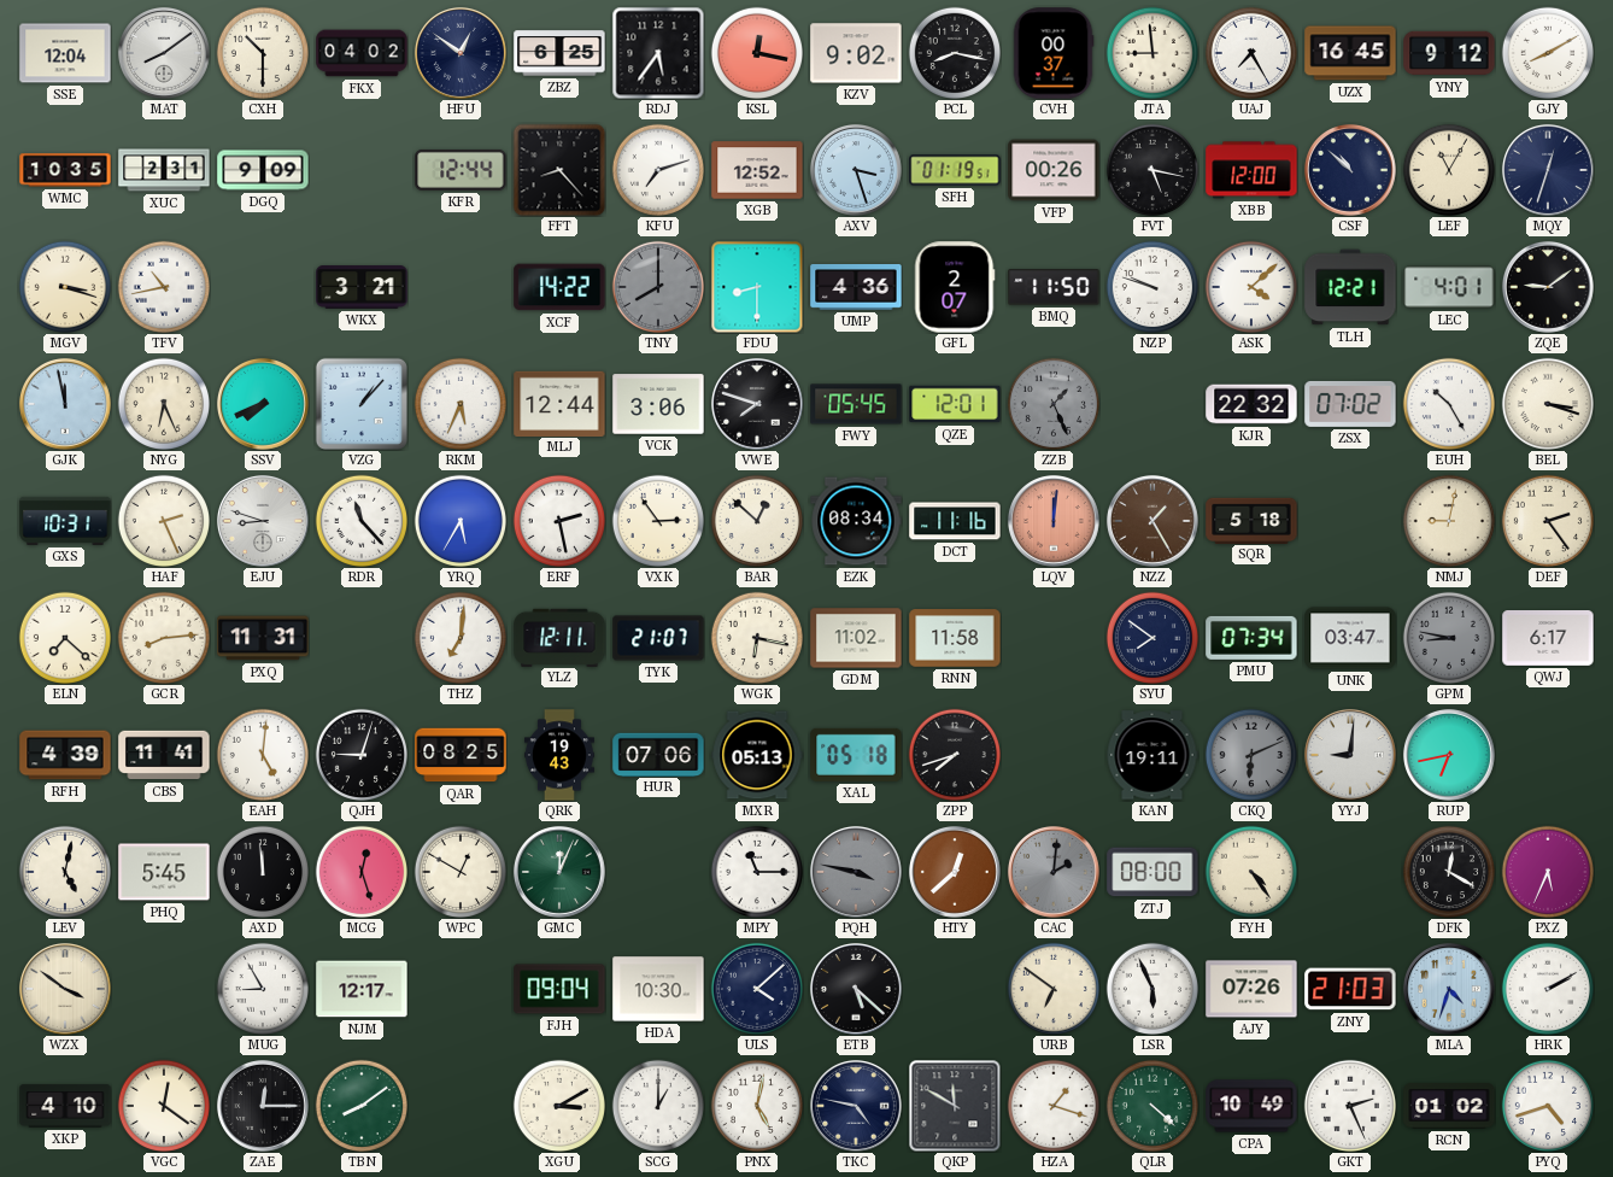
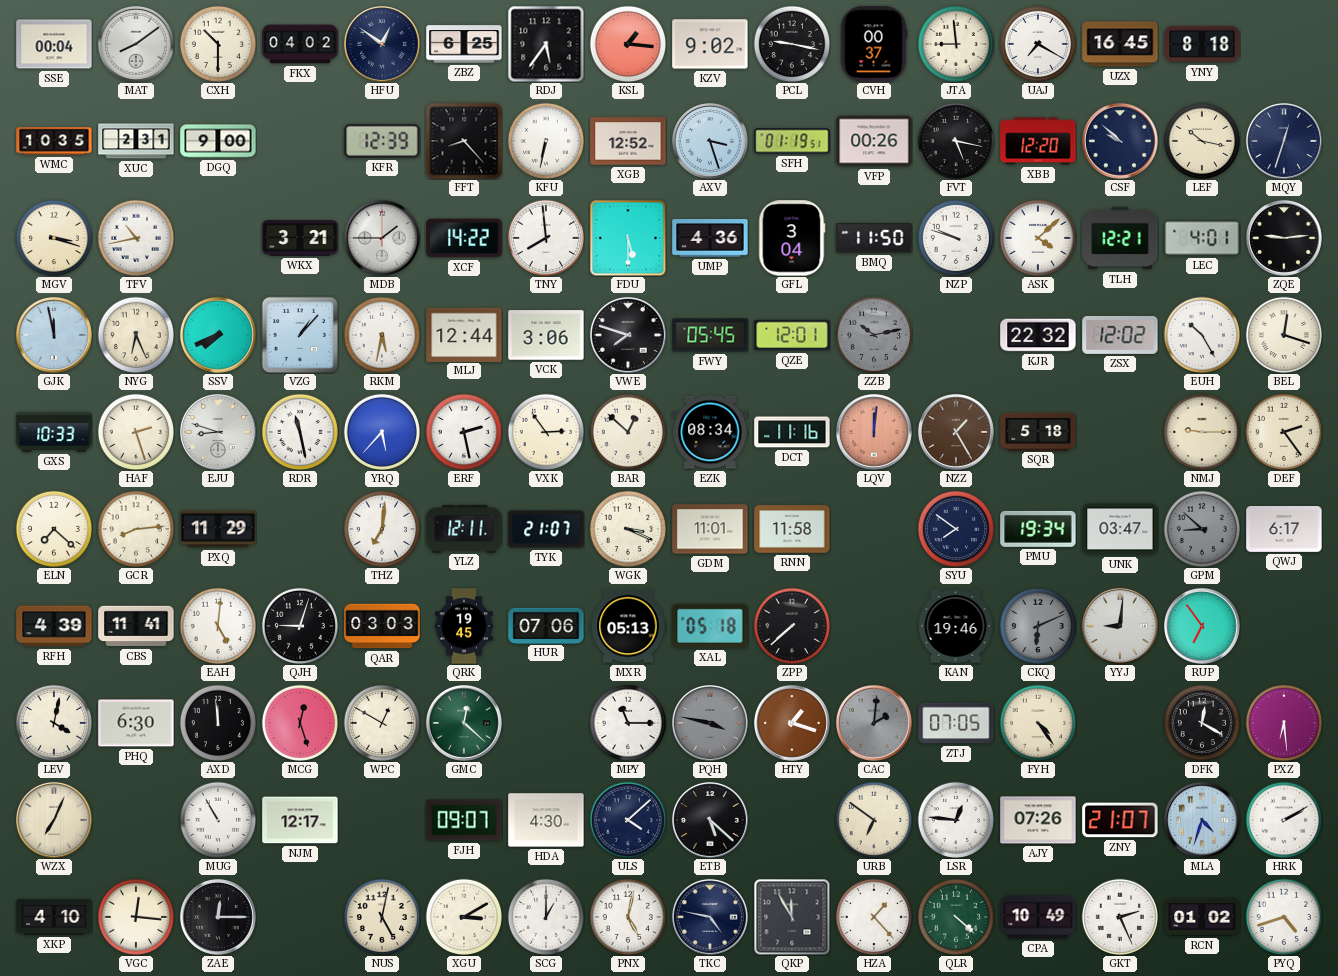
SSE: 12:04 -> 00:04
KSL: 12:17 -> 1:16
PCL: 8:17 -> 9:17
UAJ: 7:25 -> 7:20
YNY: 9:12 -> 8:18
GJY: 8:10 -> none
DGQ: 9:09 -> 9:00
KFR: 12:44 -> 12:39
KFU: 7:12 -> 6:32
XBB: 12:00 -> 12:20
CSF: 10:52 -> 9:52
LEF: 11:05 -> 10:17
MDB: none -> 1:45
TNY: 8:00 -> 7:59
TNY dial: grey -> white
FDU: 8:30 -> 5:30
GFL: 2:07 -> 3:04
ZQE: 9:09 -> 9:14
RKM: 5:34 -> 5:32
ZZB: 1:26 -> 10:13
ZSX: 07:02 -> 12:02
BEL: 3:18 -> 12:18
GXS: 10:31 -> 10:33
HAF: 2:26 -> 2:27
RDR: 11:23 -> 11:28
YRQ: 5:35 -> 5:37
NMJ: 9:02 -> 9:15
PXQ: 11:31 -> 11:29
WGK: 6:17 -> 3:19
GDM: 11:02 -> 11:01
PMU: 07:34 -> 19:34
GPM: 8:47 -> 8:52
QAR: 08:25 -> 03:03
QRK: 19:43 -> 19:45
ZPP: 7:42 -> 7:38
KAN: 19:11 -> 19:46
RUP: 6:43 -> 6:54
LEV: 5:02 -> 4:02
PHQ: 5:45 -> 6:30
GMC: 12:04 -> 12:22
HTY: 12:38 -> 1:18
ZTJ: 08:00 -> 07:05
PXZ: 5:34 -> 6:29
WZX: 3:51 -> 7:04
MUG: 8:55 -> 10:55
FJH: 09:04 -> 09:07
HDA: 10:30 -> 4:30
LSR: 5:56 -> 12:46
ZNY: 21:03 -> 21:07
VGC: 12:21 -> 12:16
TBN: 8:09 -> none
NUS: none -> 5:02
QKP: 11:50 -> 11:55
HZA: 1:18 -> 1:23
